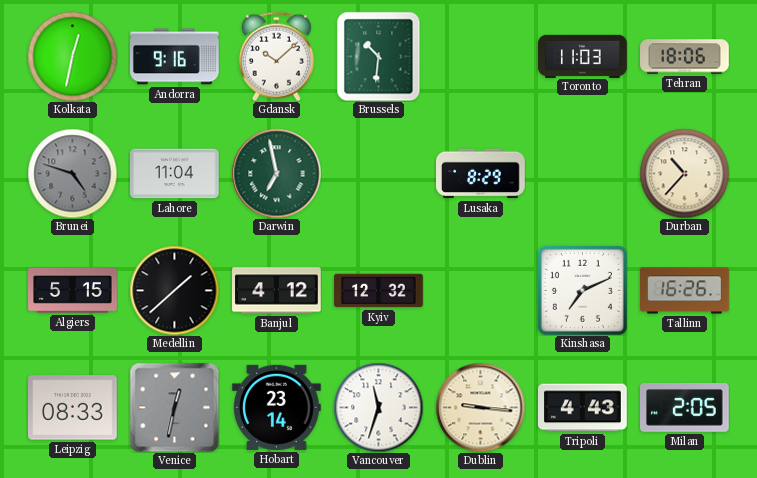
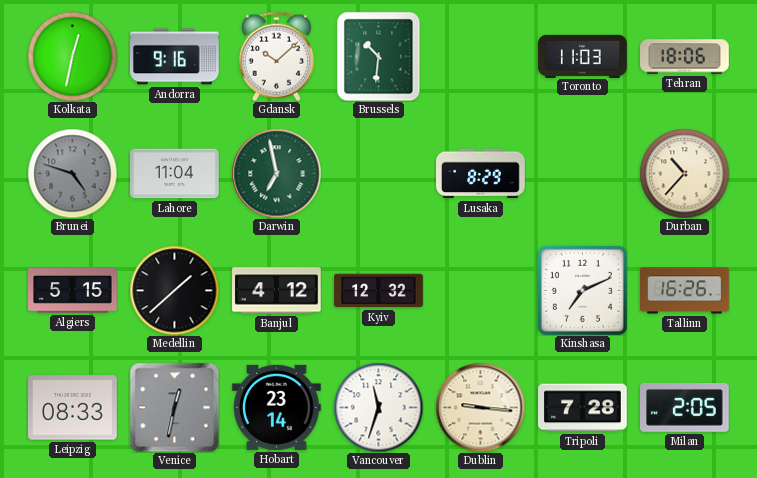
Tripoli: 4:43 -> 7:28
